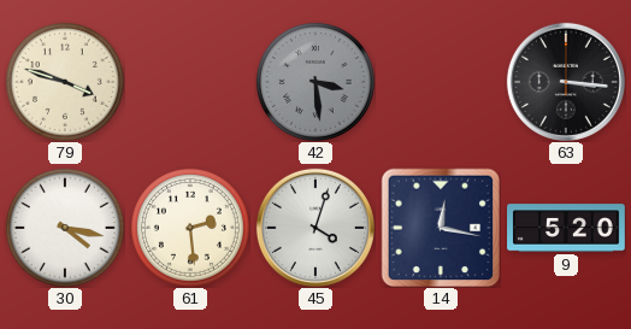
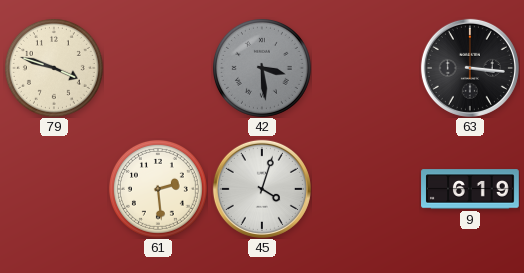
30: 4:17 -> none
14: 12:17 -> none
9: 5:20 -> 6:19
